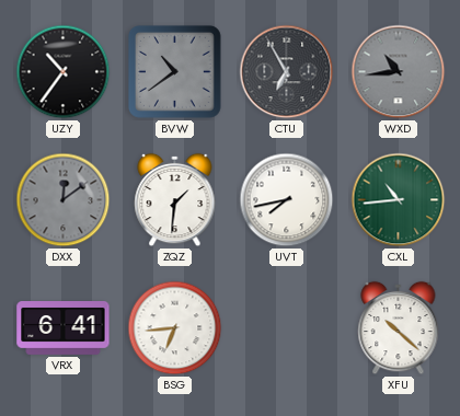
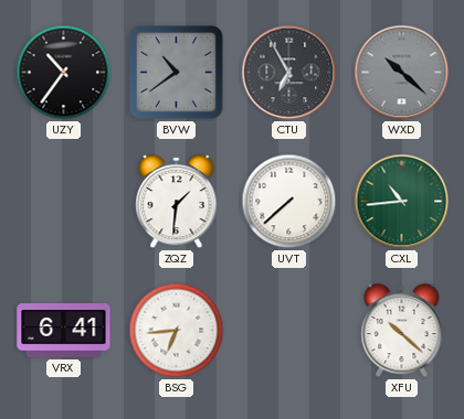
WXD: 10:44 -> 10:22
DXX: 12:09 -> none
UVT: 7:43 -> 7:38
